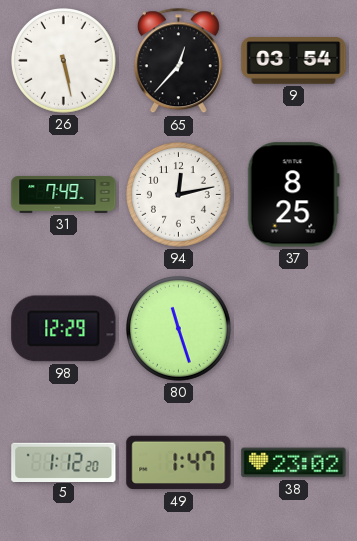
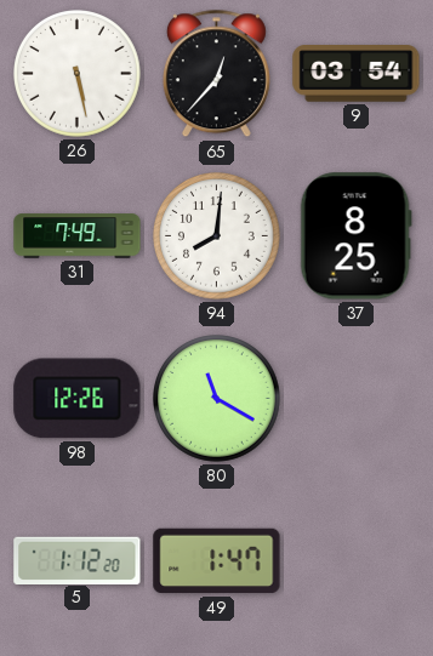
94: 12:13 -> 8:01
98: 12:29 -> 12:26
80: 11:27 -> 11:20
38: 23:02 -> none
